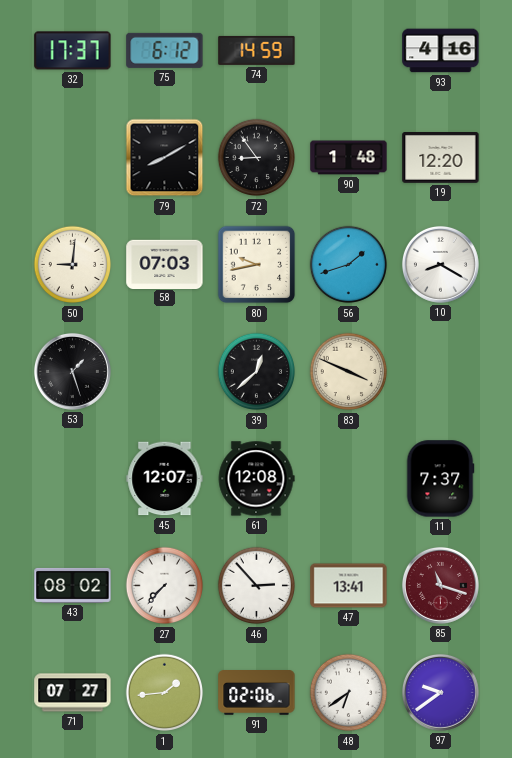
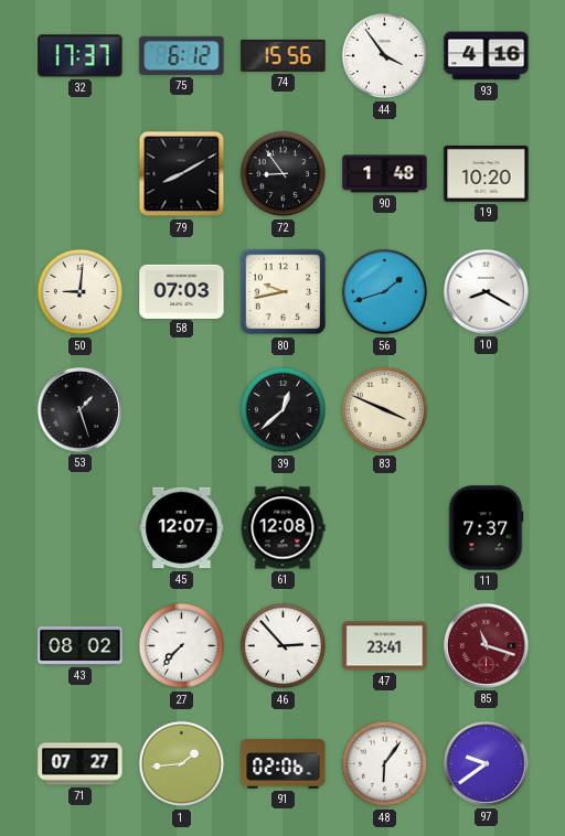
74: 14:59 -> 15:56
44: none -> 3:54
19: 12:20 -> 10:20
47: 13:41 -> 23:41
48: 6:39 -> 6:06
